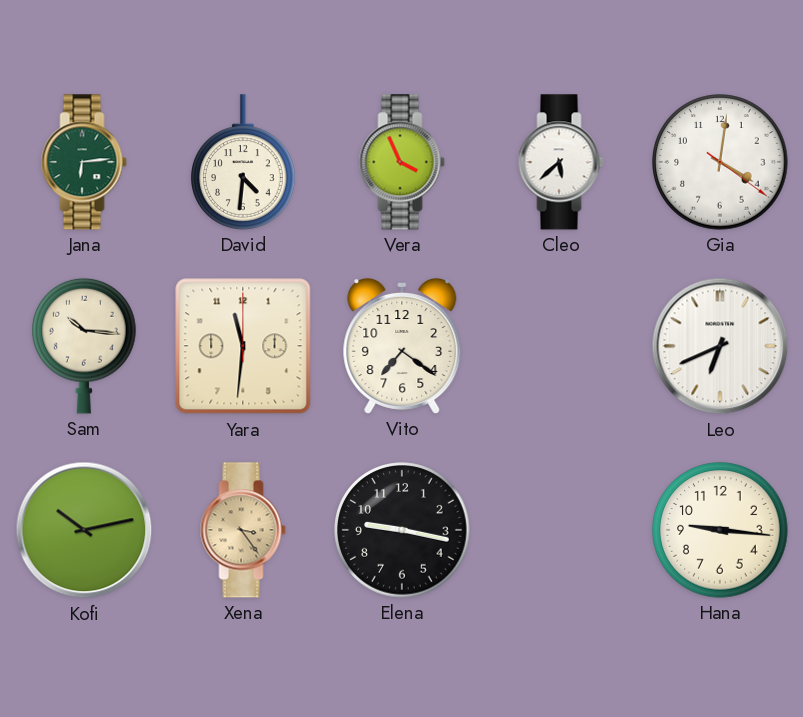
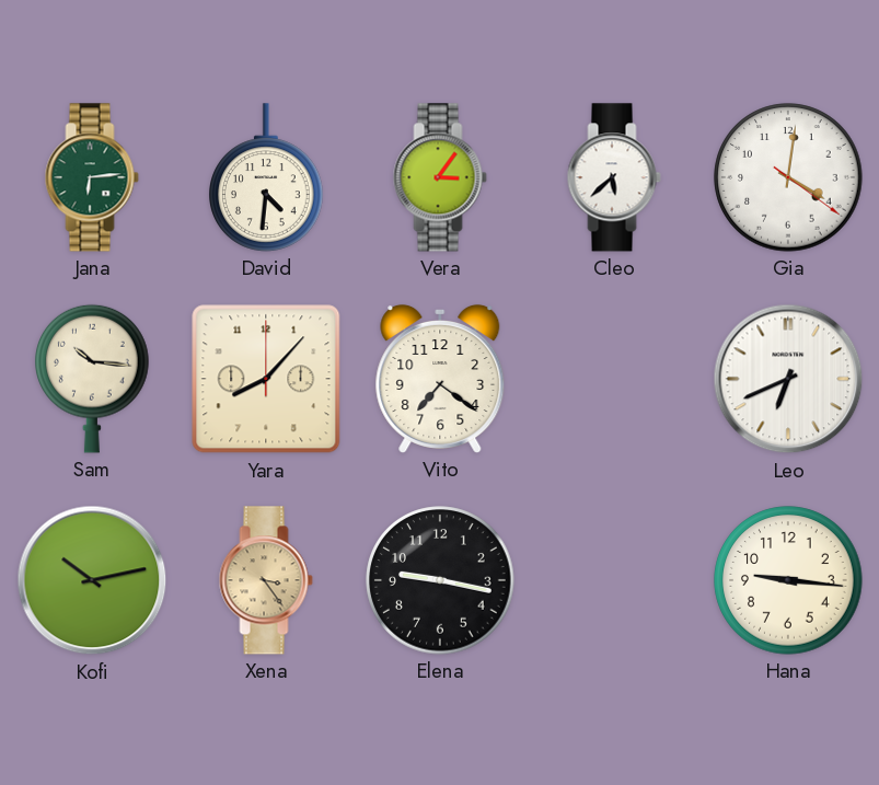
Vera: 3:56 -> 3:06
Yara: 11:31 -> 8:07
